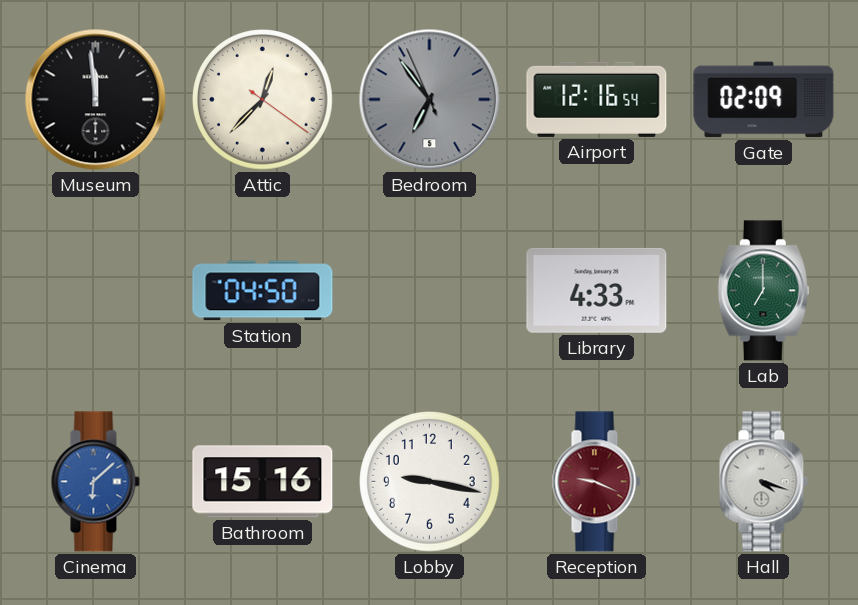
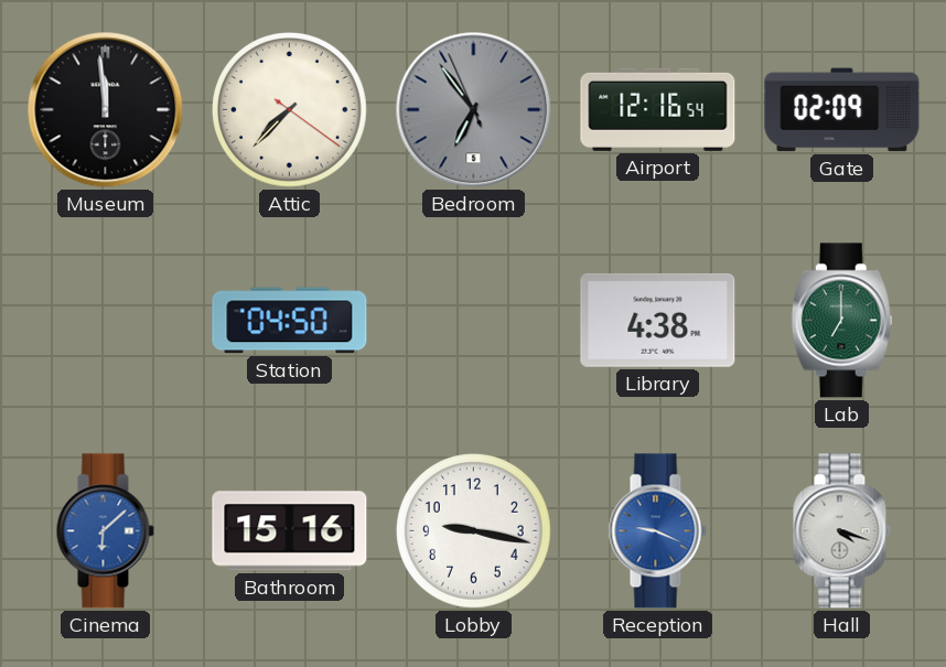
Attic: 12:37 -> 7:37
Library: 4:33 -> 4:38
Reception dial: burgundy -> blue
